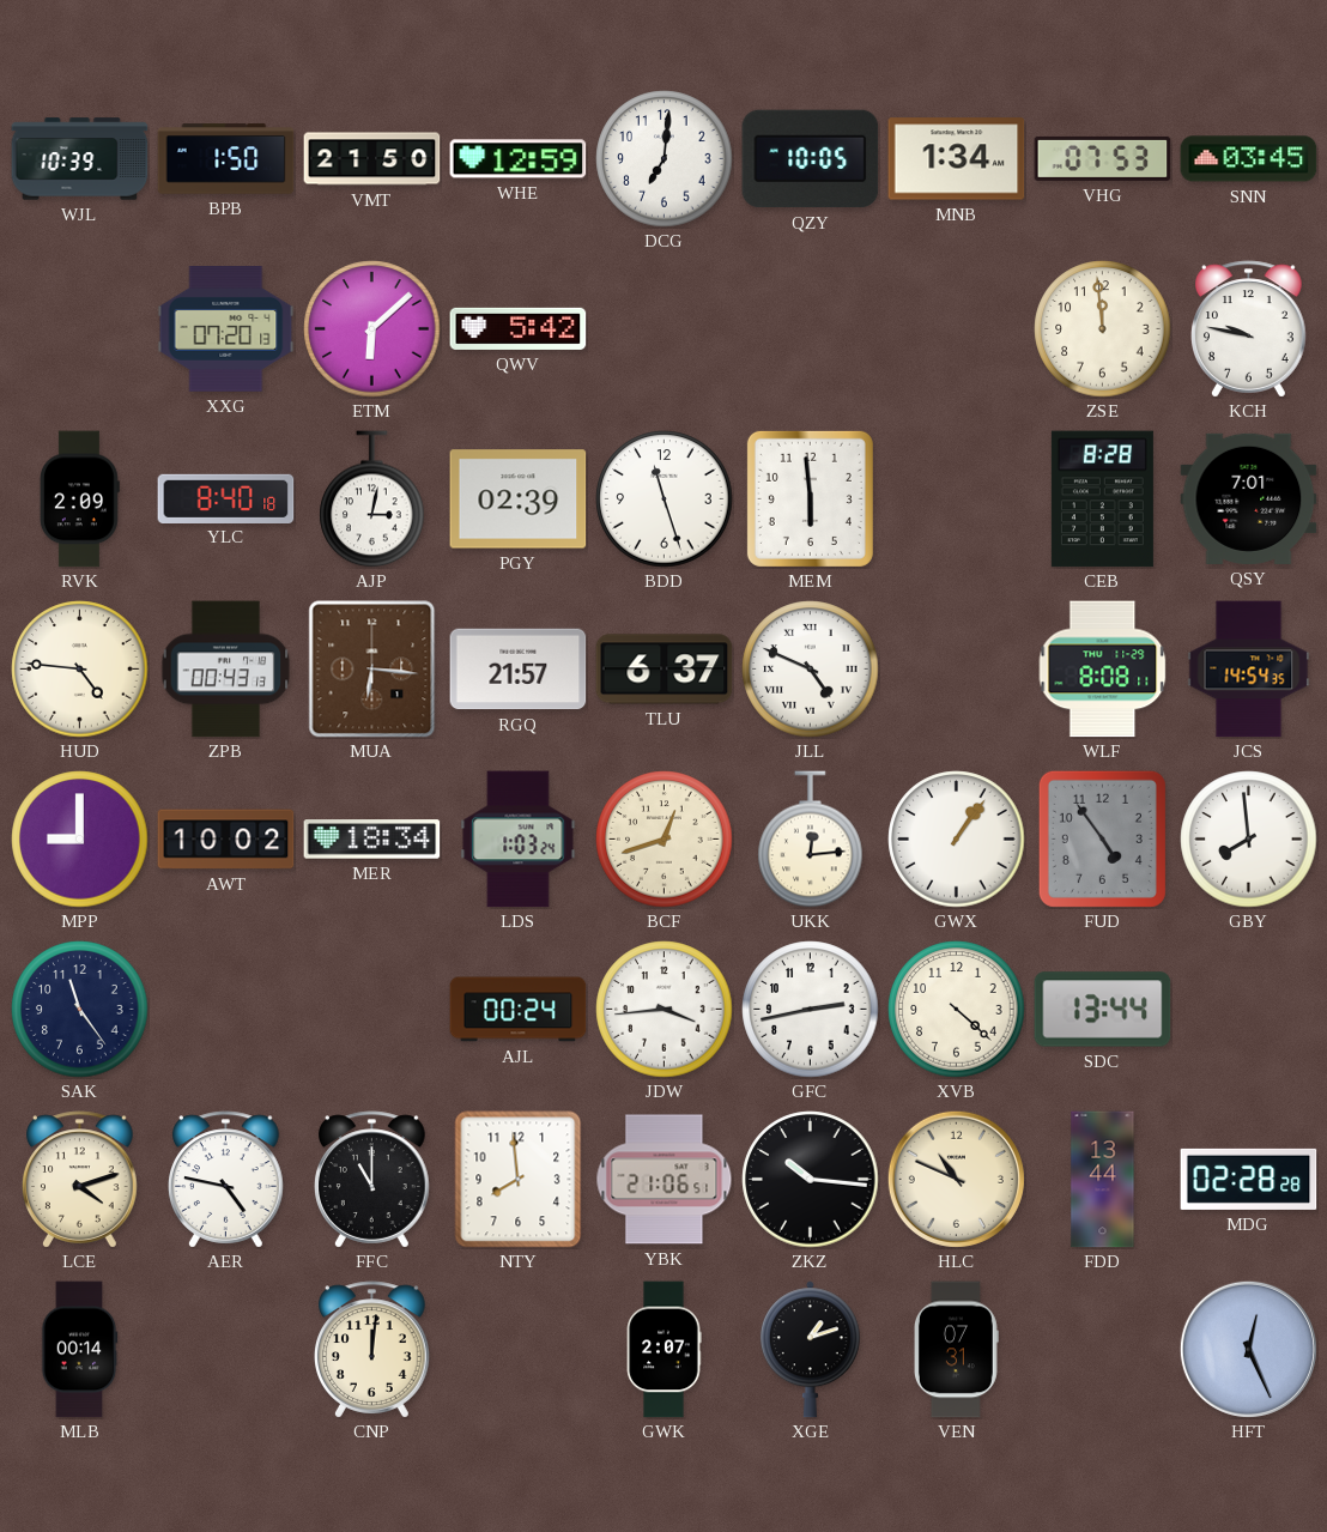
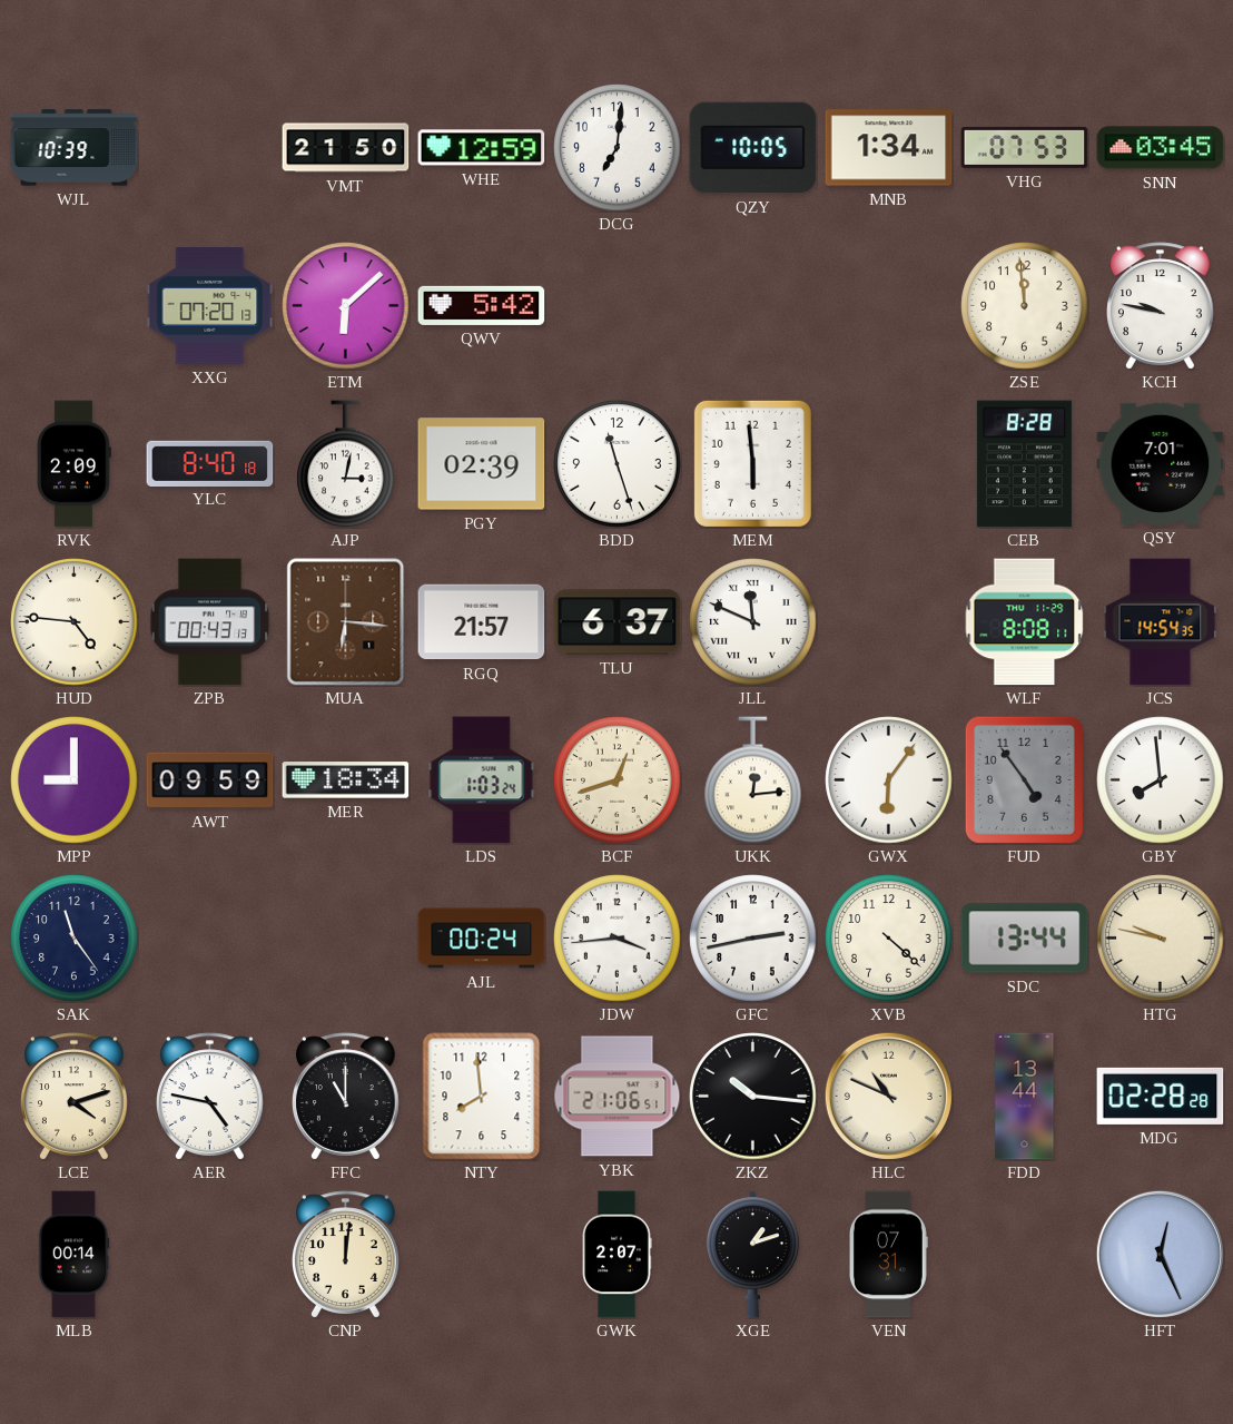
BPB: 1:50 -> none
JLL: 4:49 -> 11:49
AWT: 10:02 -> 09:59
GWX: 1:06 -> 6:06
HTG: none -> 9:47
